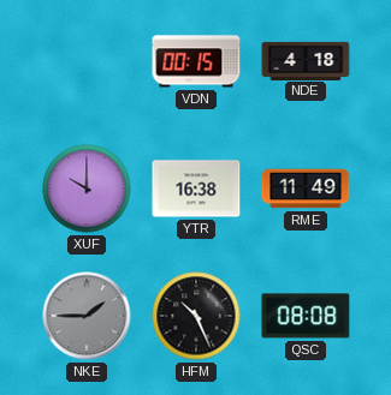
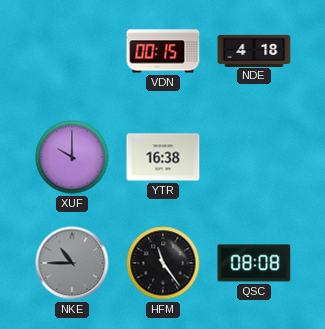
RME: 11:49 -> none
NKE: 1:45 -> 10:45
HFM: 10:26 -> 11:24
